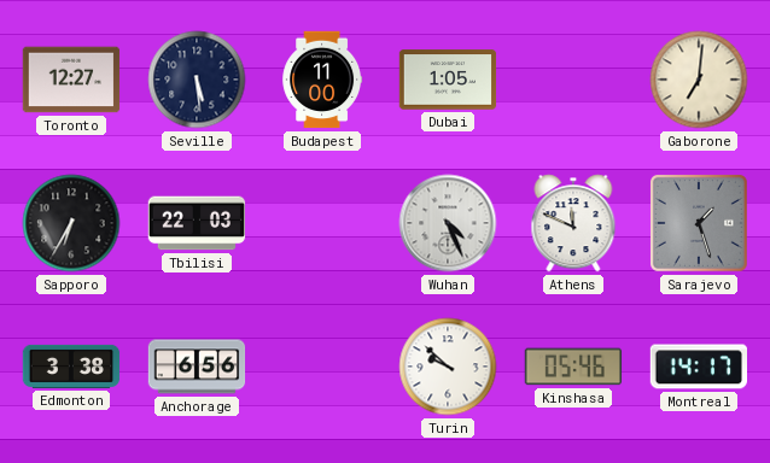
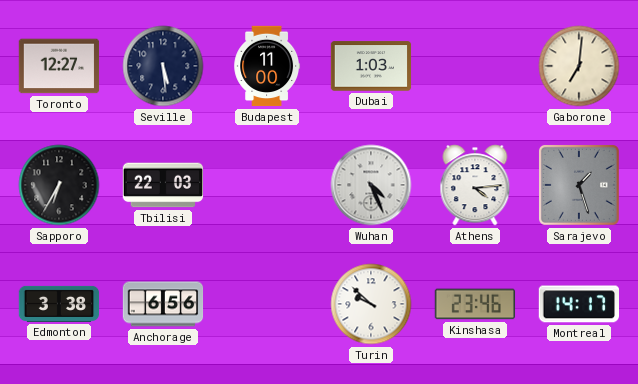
Dubai: 1:05 -> 1:03
Athens: 11:49 -> 4:14
Kinshasa: 05:46 -> 23:46
